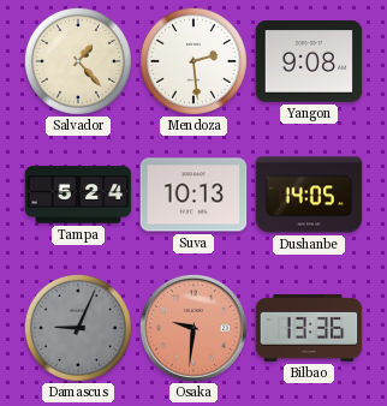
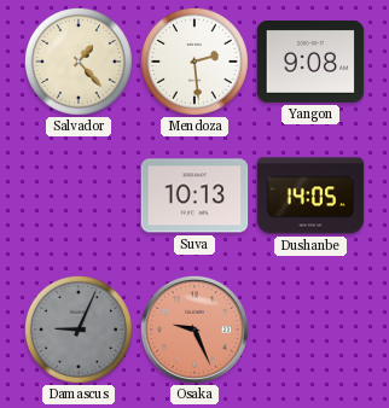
Tampa: 5:24 -> none
Osaka: 9:31 -> 9:26
Bilbao: 13:36 -> none
